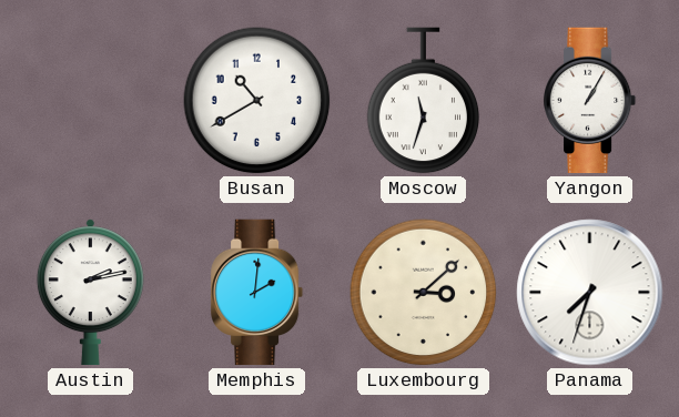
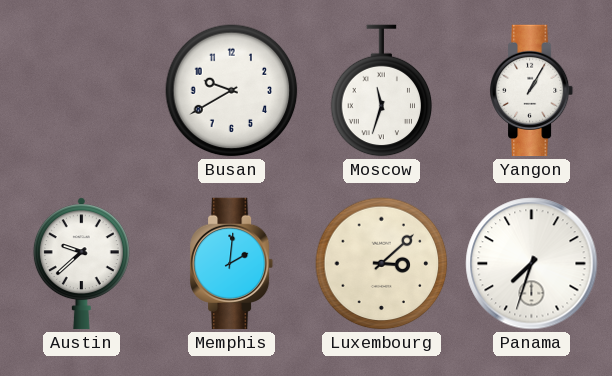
Busan: 10:40 -> 9:40
Austin: 2:13 -> 9:38
